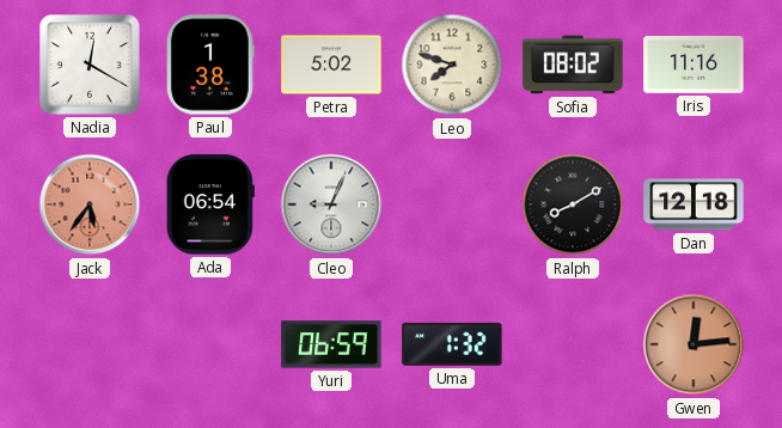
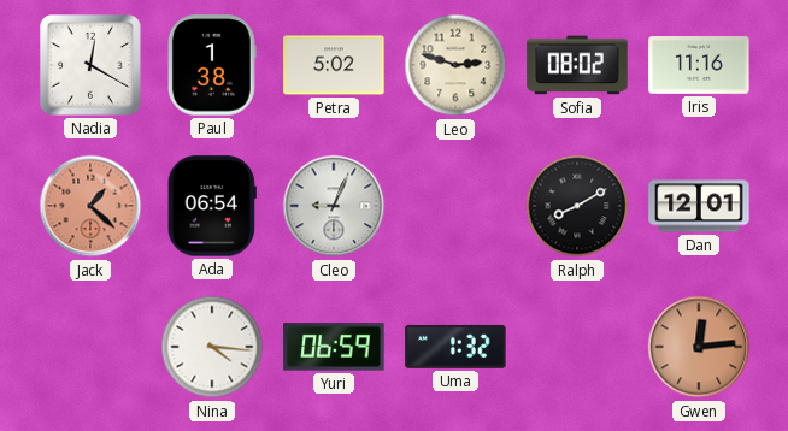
Leo: 7:48 -> 2:48
Jack: 5:36 -> 1:22
Dan: 12:18 -> 12:01
Nina: none -> 4:16
